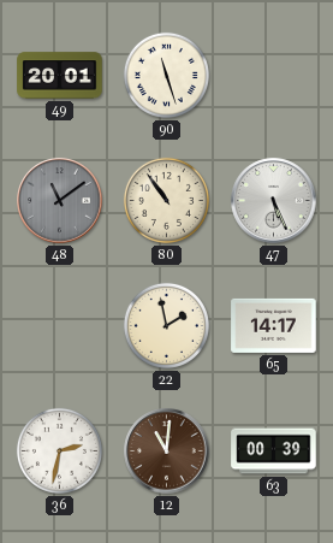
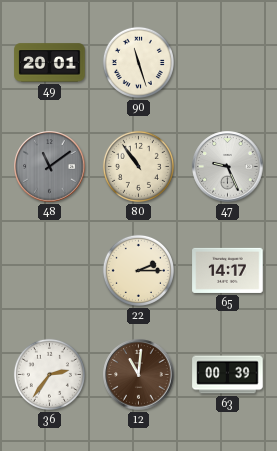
47: 5:26 -> 9:26
22: 1:58 -> 2:15
36: 2:32 -> 2:36
